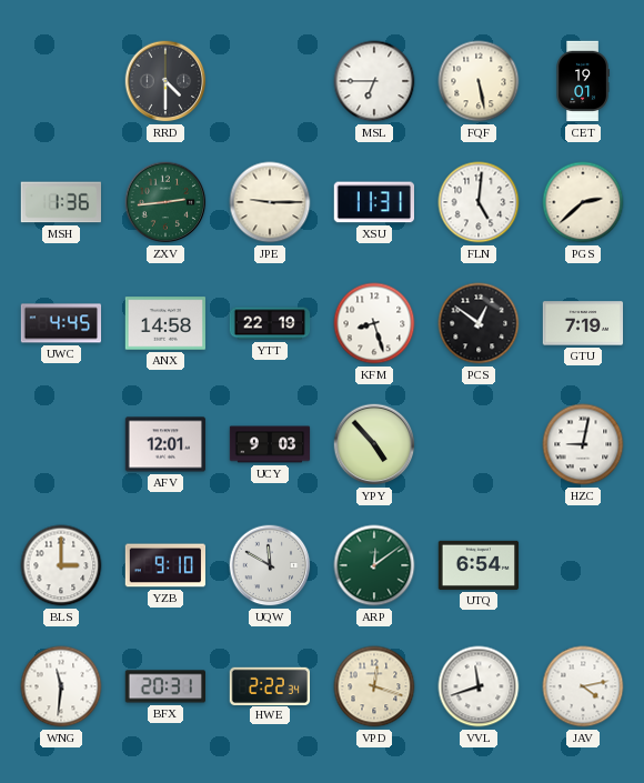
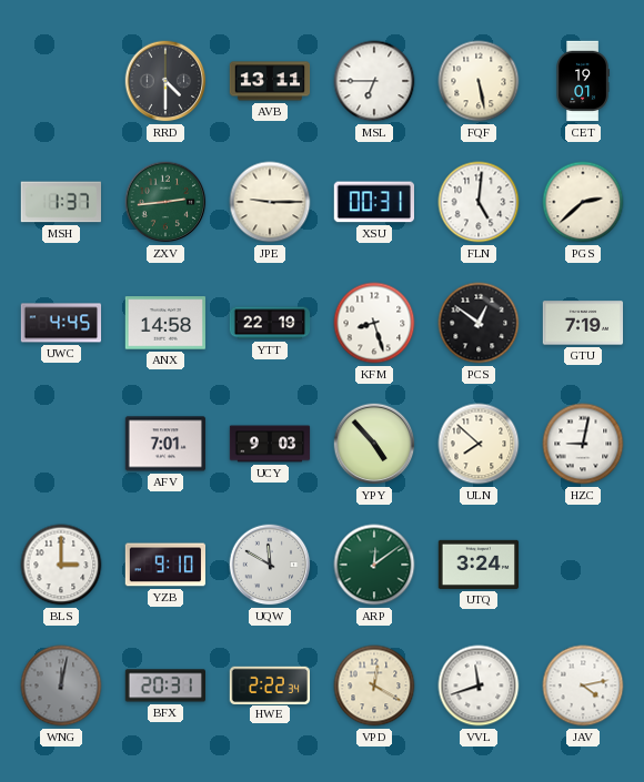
AVB: none -> 13:11
MSH: 1:36 -> 1:37
XSU: 11:31 -> 00:31
AFV: 12:01 -> 7:01
ULN: none -> 7:52
UTQ: 6:54 -> 3:24
WNG: 11:31 -> 12:02
WNG dial: white -> grey
VPD: 12:18 -> 12:20
